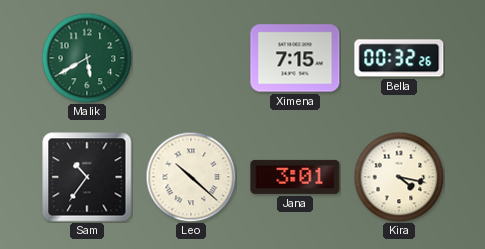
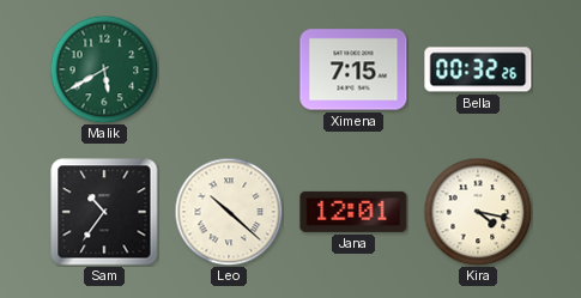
Jana: 3:01 -> 12:01
